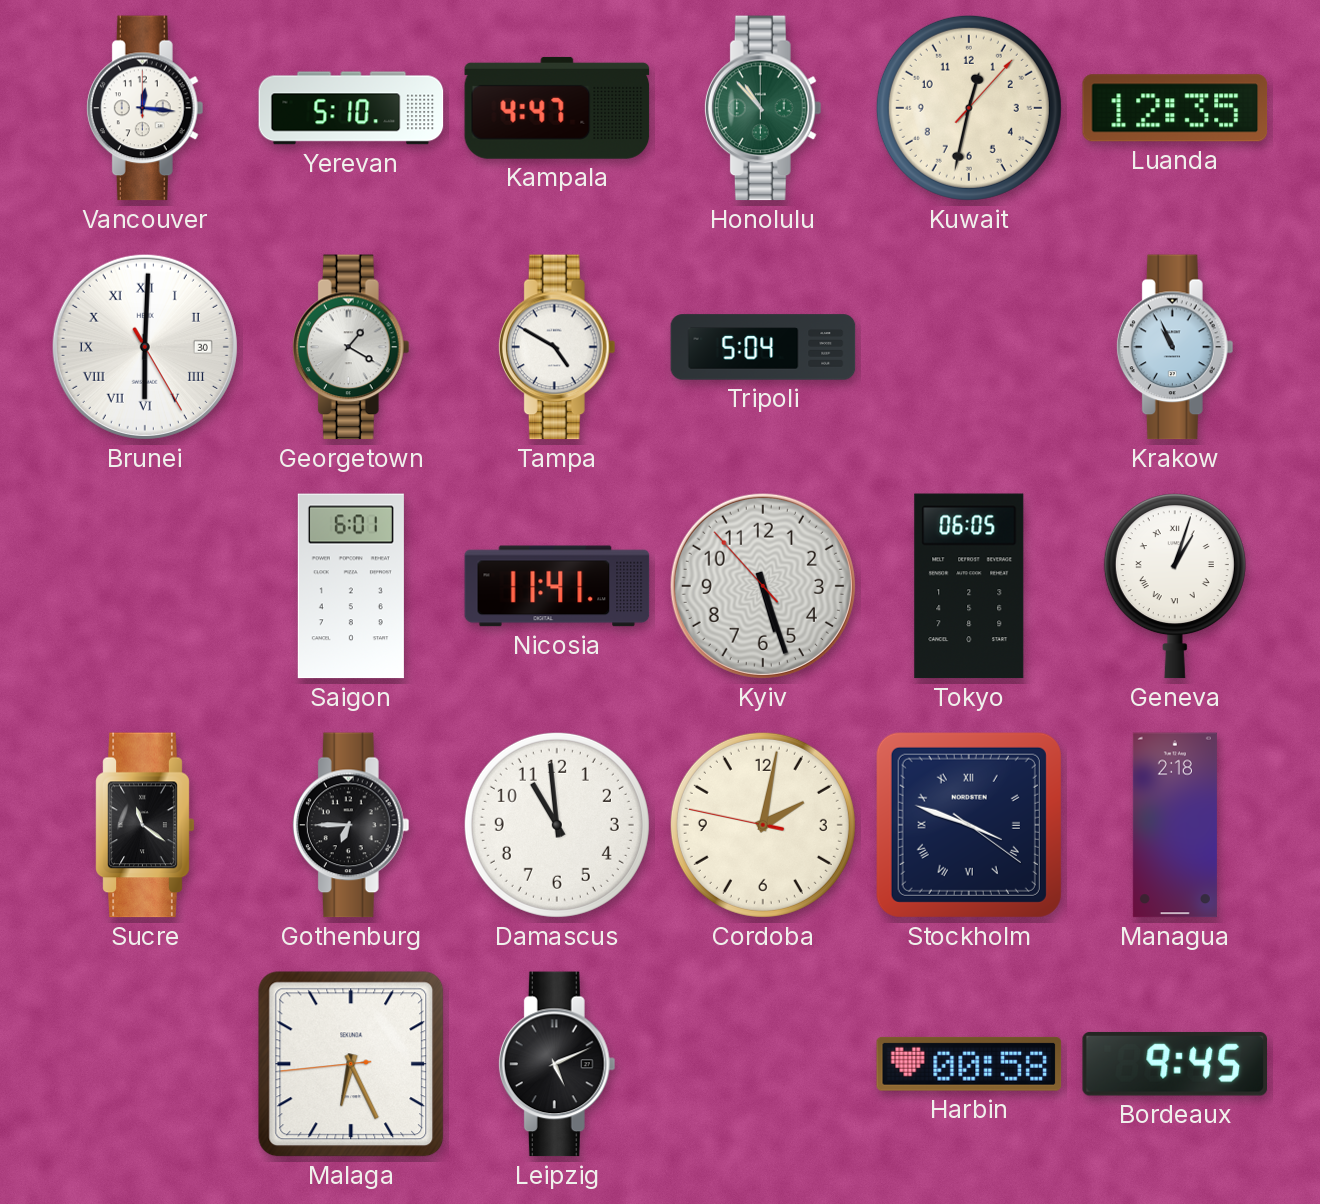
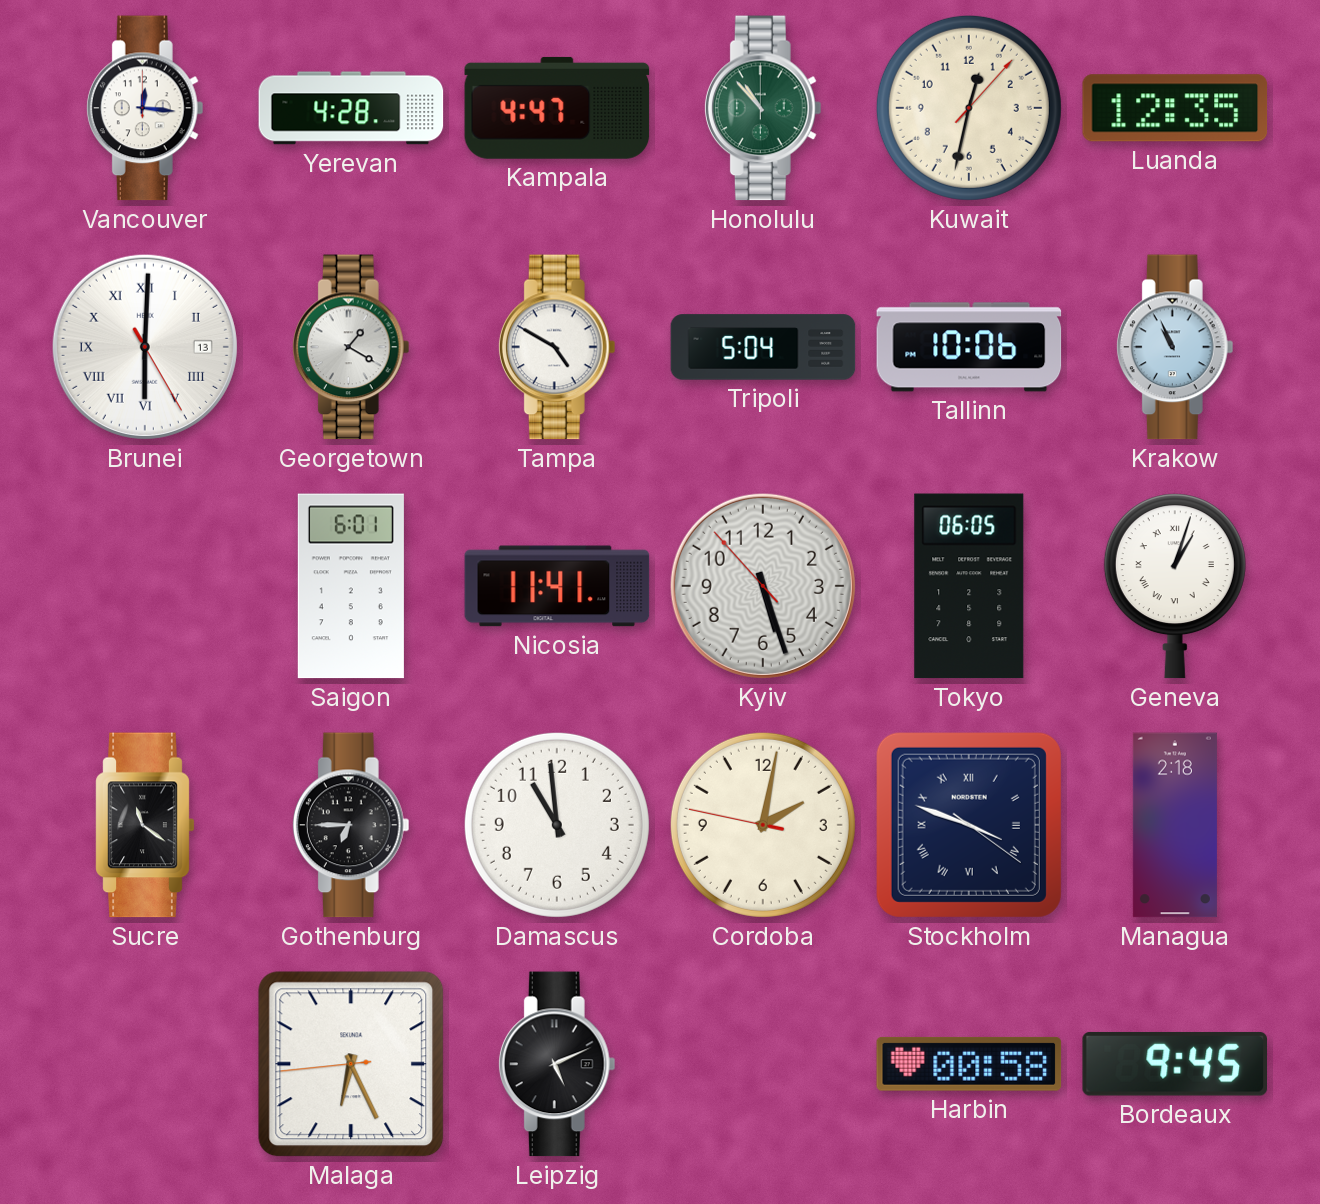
Yerevan: 5:10 -> 4:28
Brunei date: 30 -> 13
Tallinn: none -> 10:06
